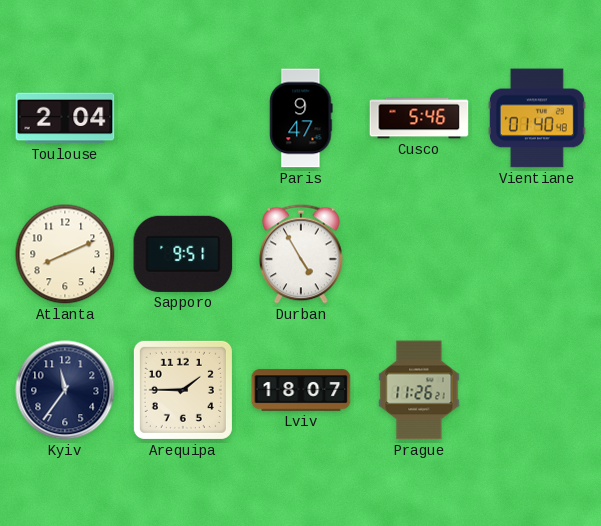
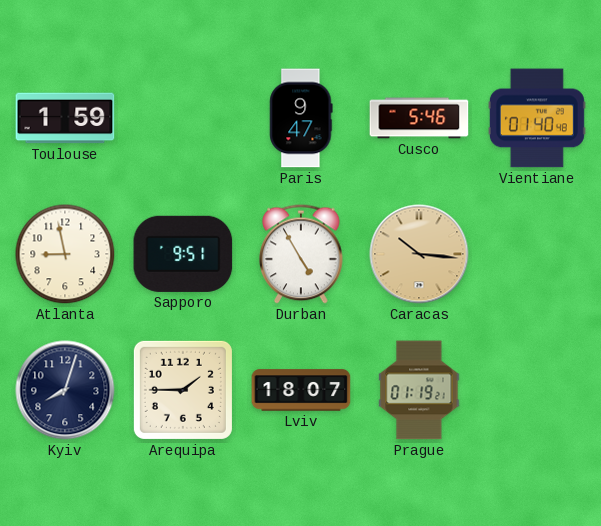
Toulouse: 2:04 -> 1:59
Atlanta: 8:11 -> 8:58
Caracas: none -> 10:16
Kyiv: 11:36 -> 8:03
Prague: 11:26 -> 01:19
